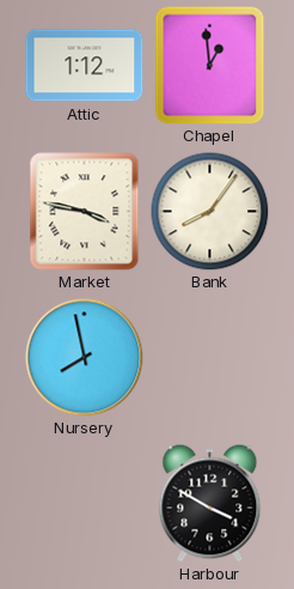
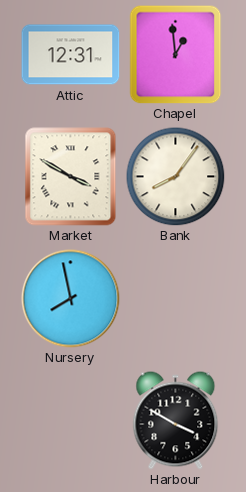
Attic: 1:12 -> 12:31
Market: 3:47 -> 3:50
